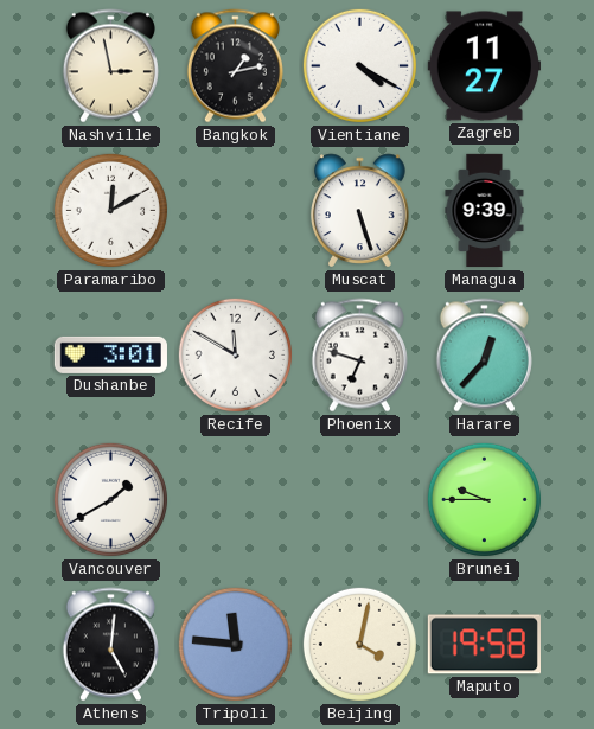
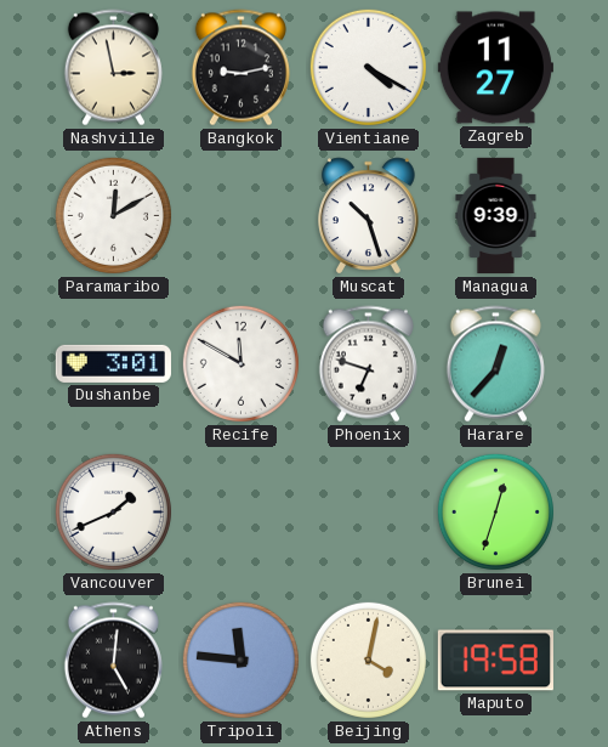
Bangkok: 1:13 -> 9:13
Muscat: 5:27 -> 10:27
Vancouver: 1:40 -> 1:41
Brunei: 9:45 -> 12:33
